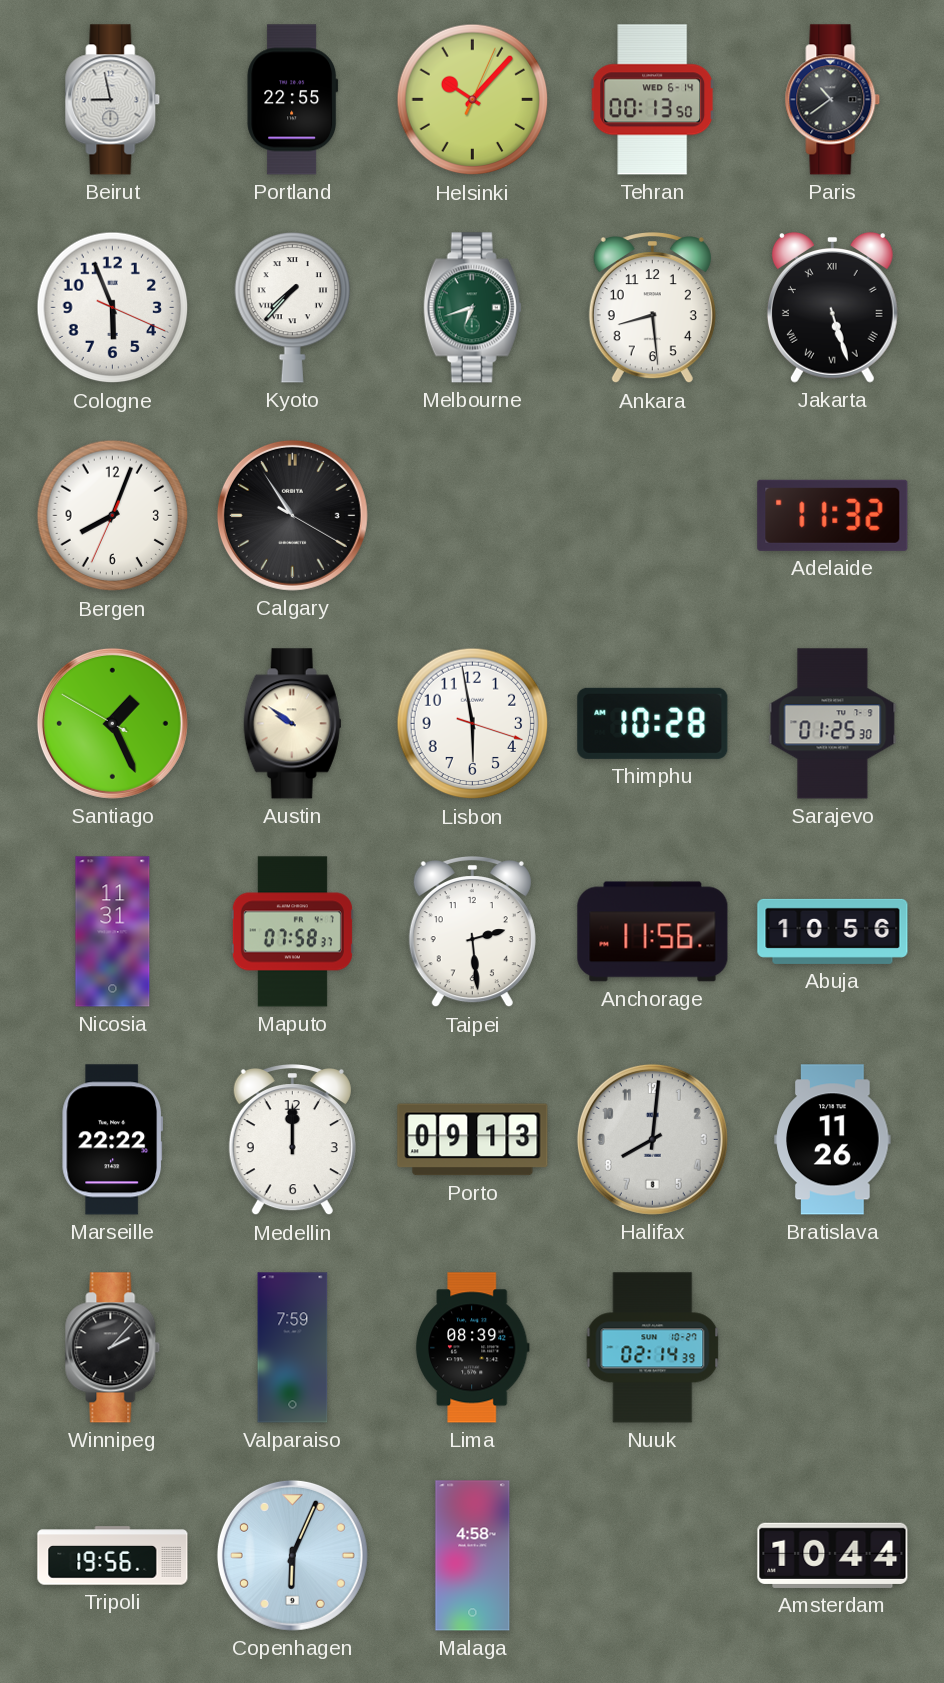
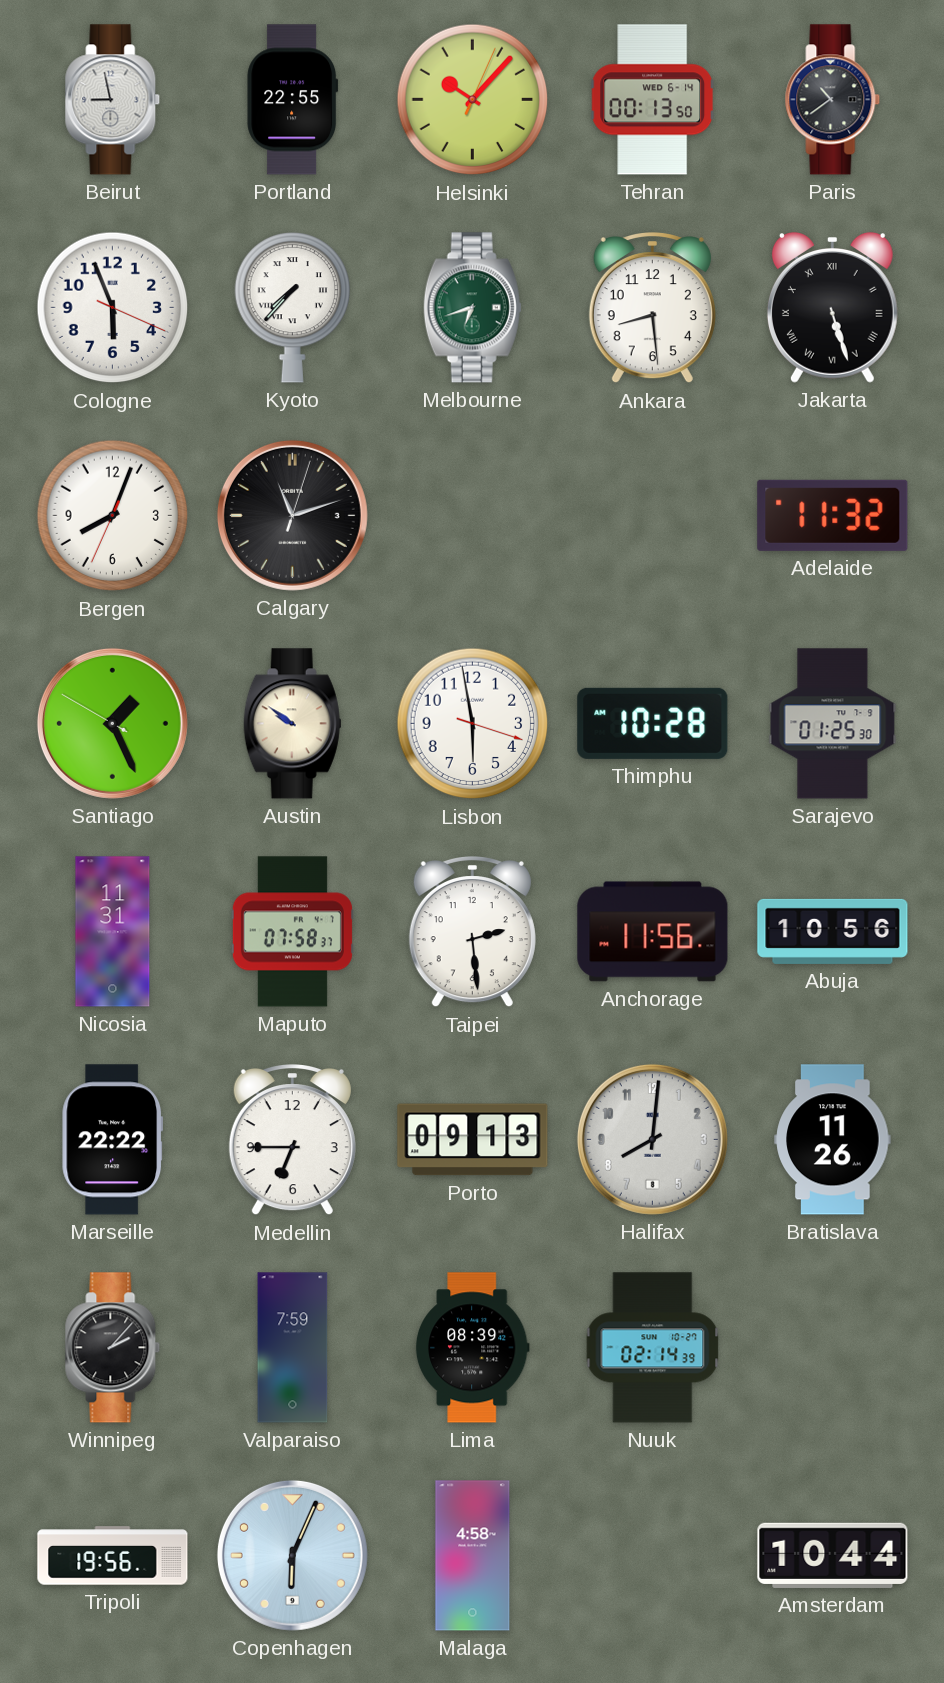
Calgary: 10:54 -> 11:12
Medellin: 12:00 -> 6:45
